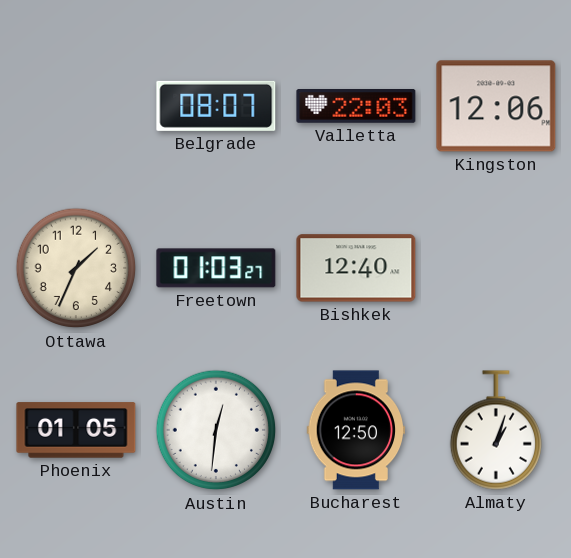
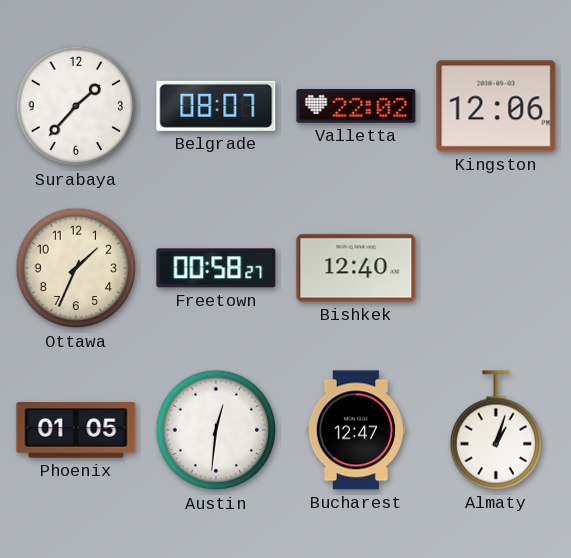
Surabaya: none -> 1:37
Valletta: 22:03 -> 22:02
Freetown: 01:03 -> 00:58
Bucharest: 12:50 -> 12:47
